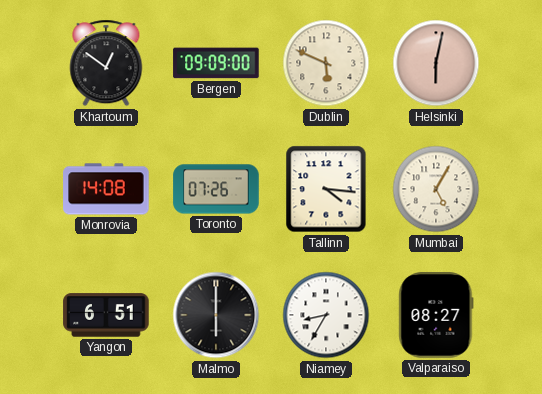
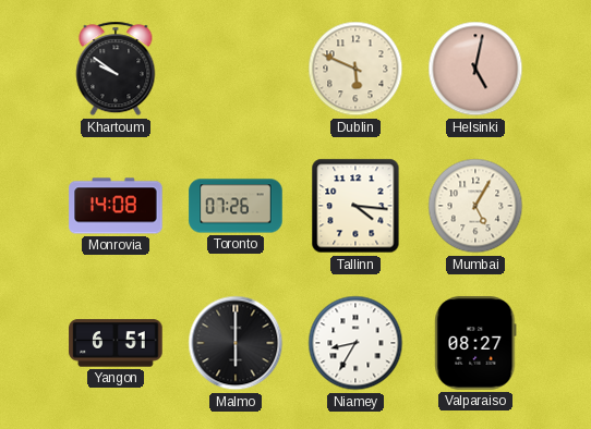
Khartoum: 12:51 -> 9:51
Bergen: 09:09 -> none
Helsinki: 6:02 -> 5:02
